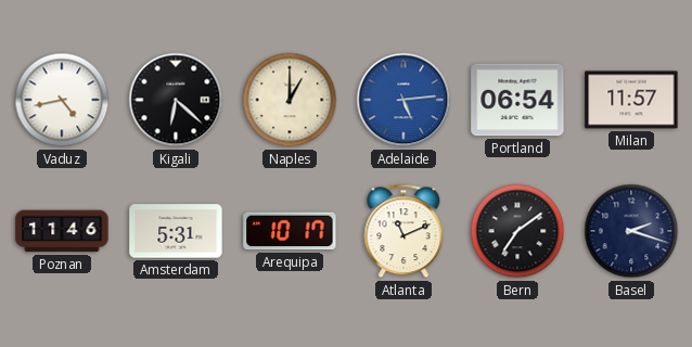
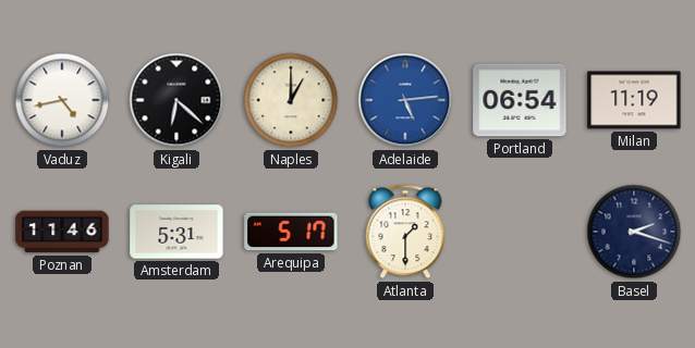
Milan: 11:57 -> 11:19
Arequipa: 10:17 -> 5:17
Atlanta: 11:11 -> 1:30
Bern: 7:09 -> none
